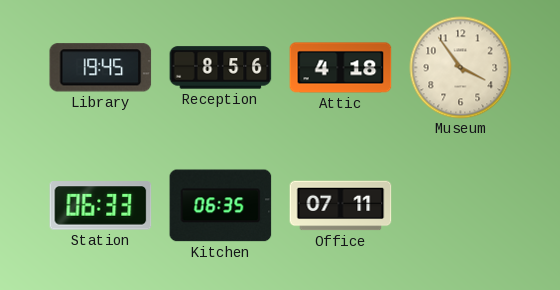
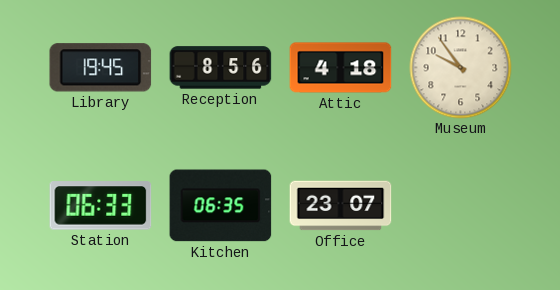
Museum: 3:54 -> 9:54
Office: 07:11 -> 23:07
